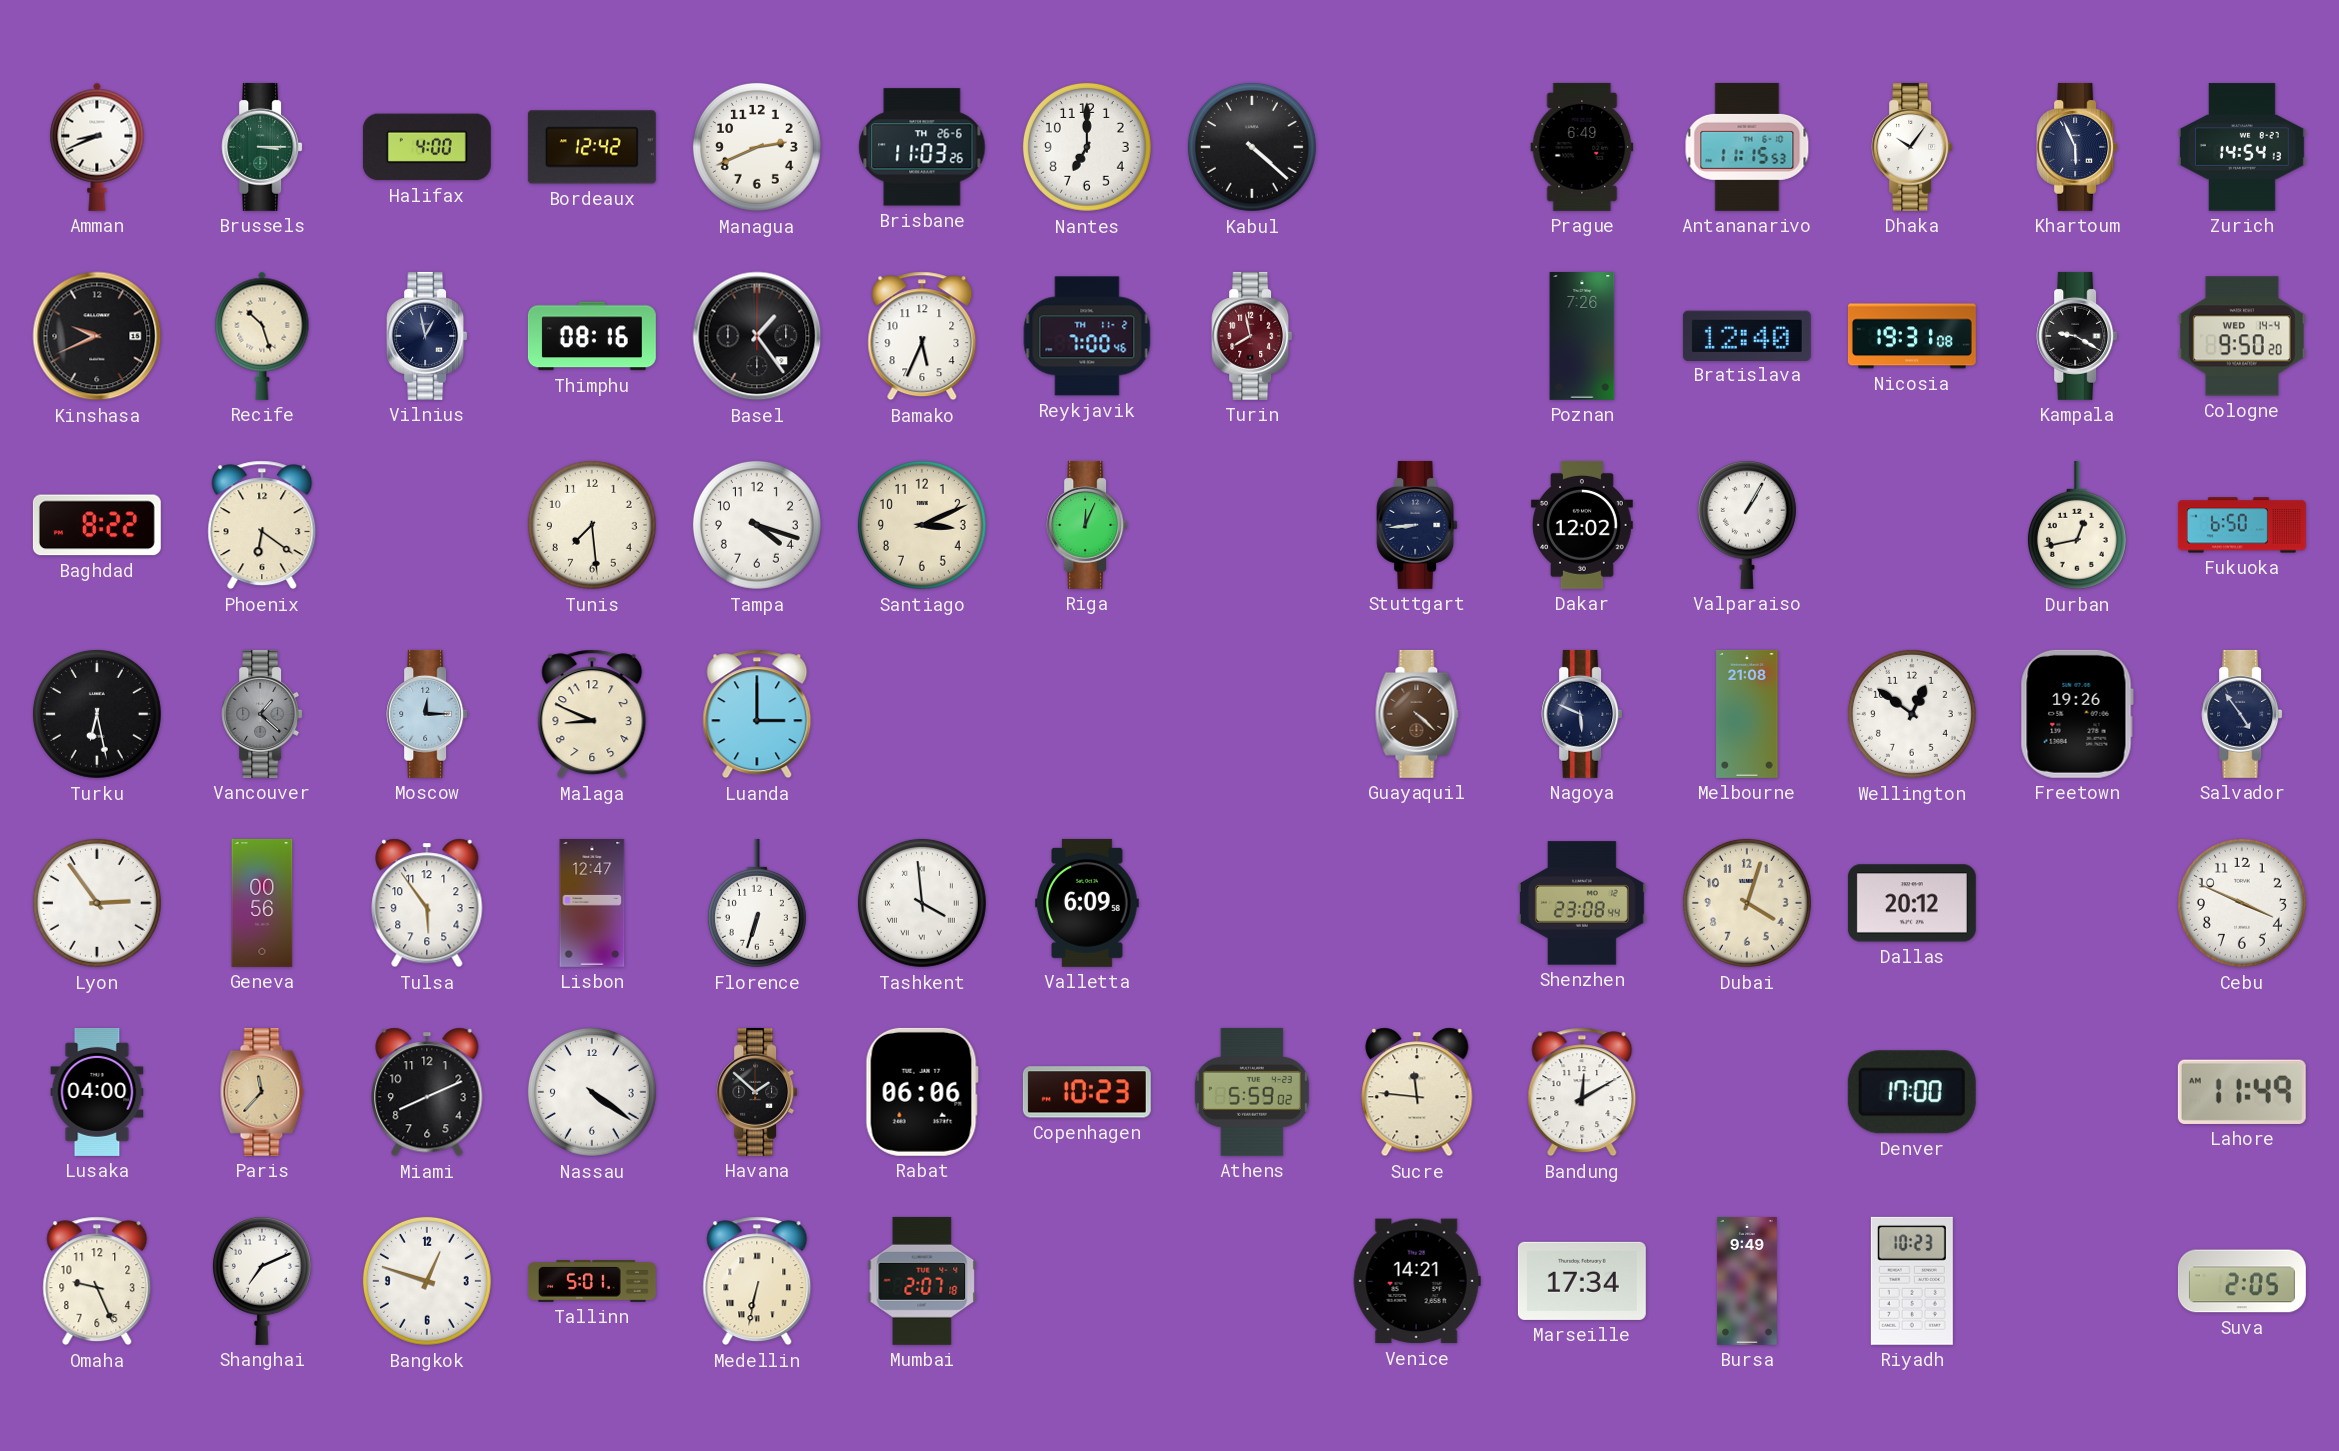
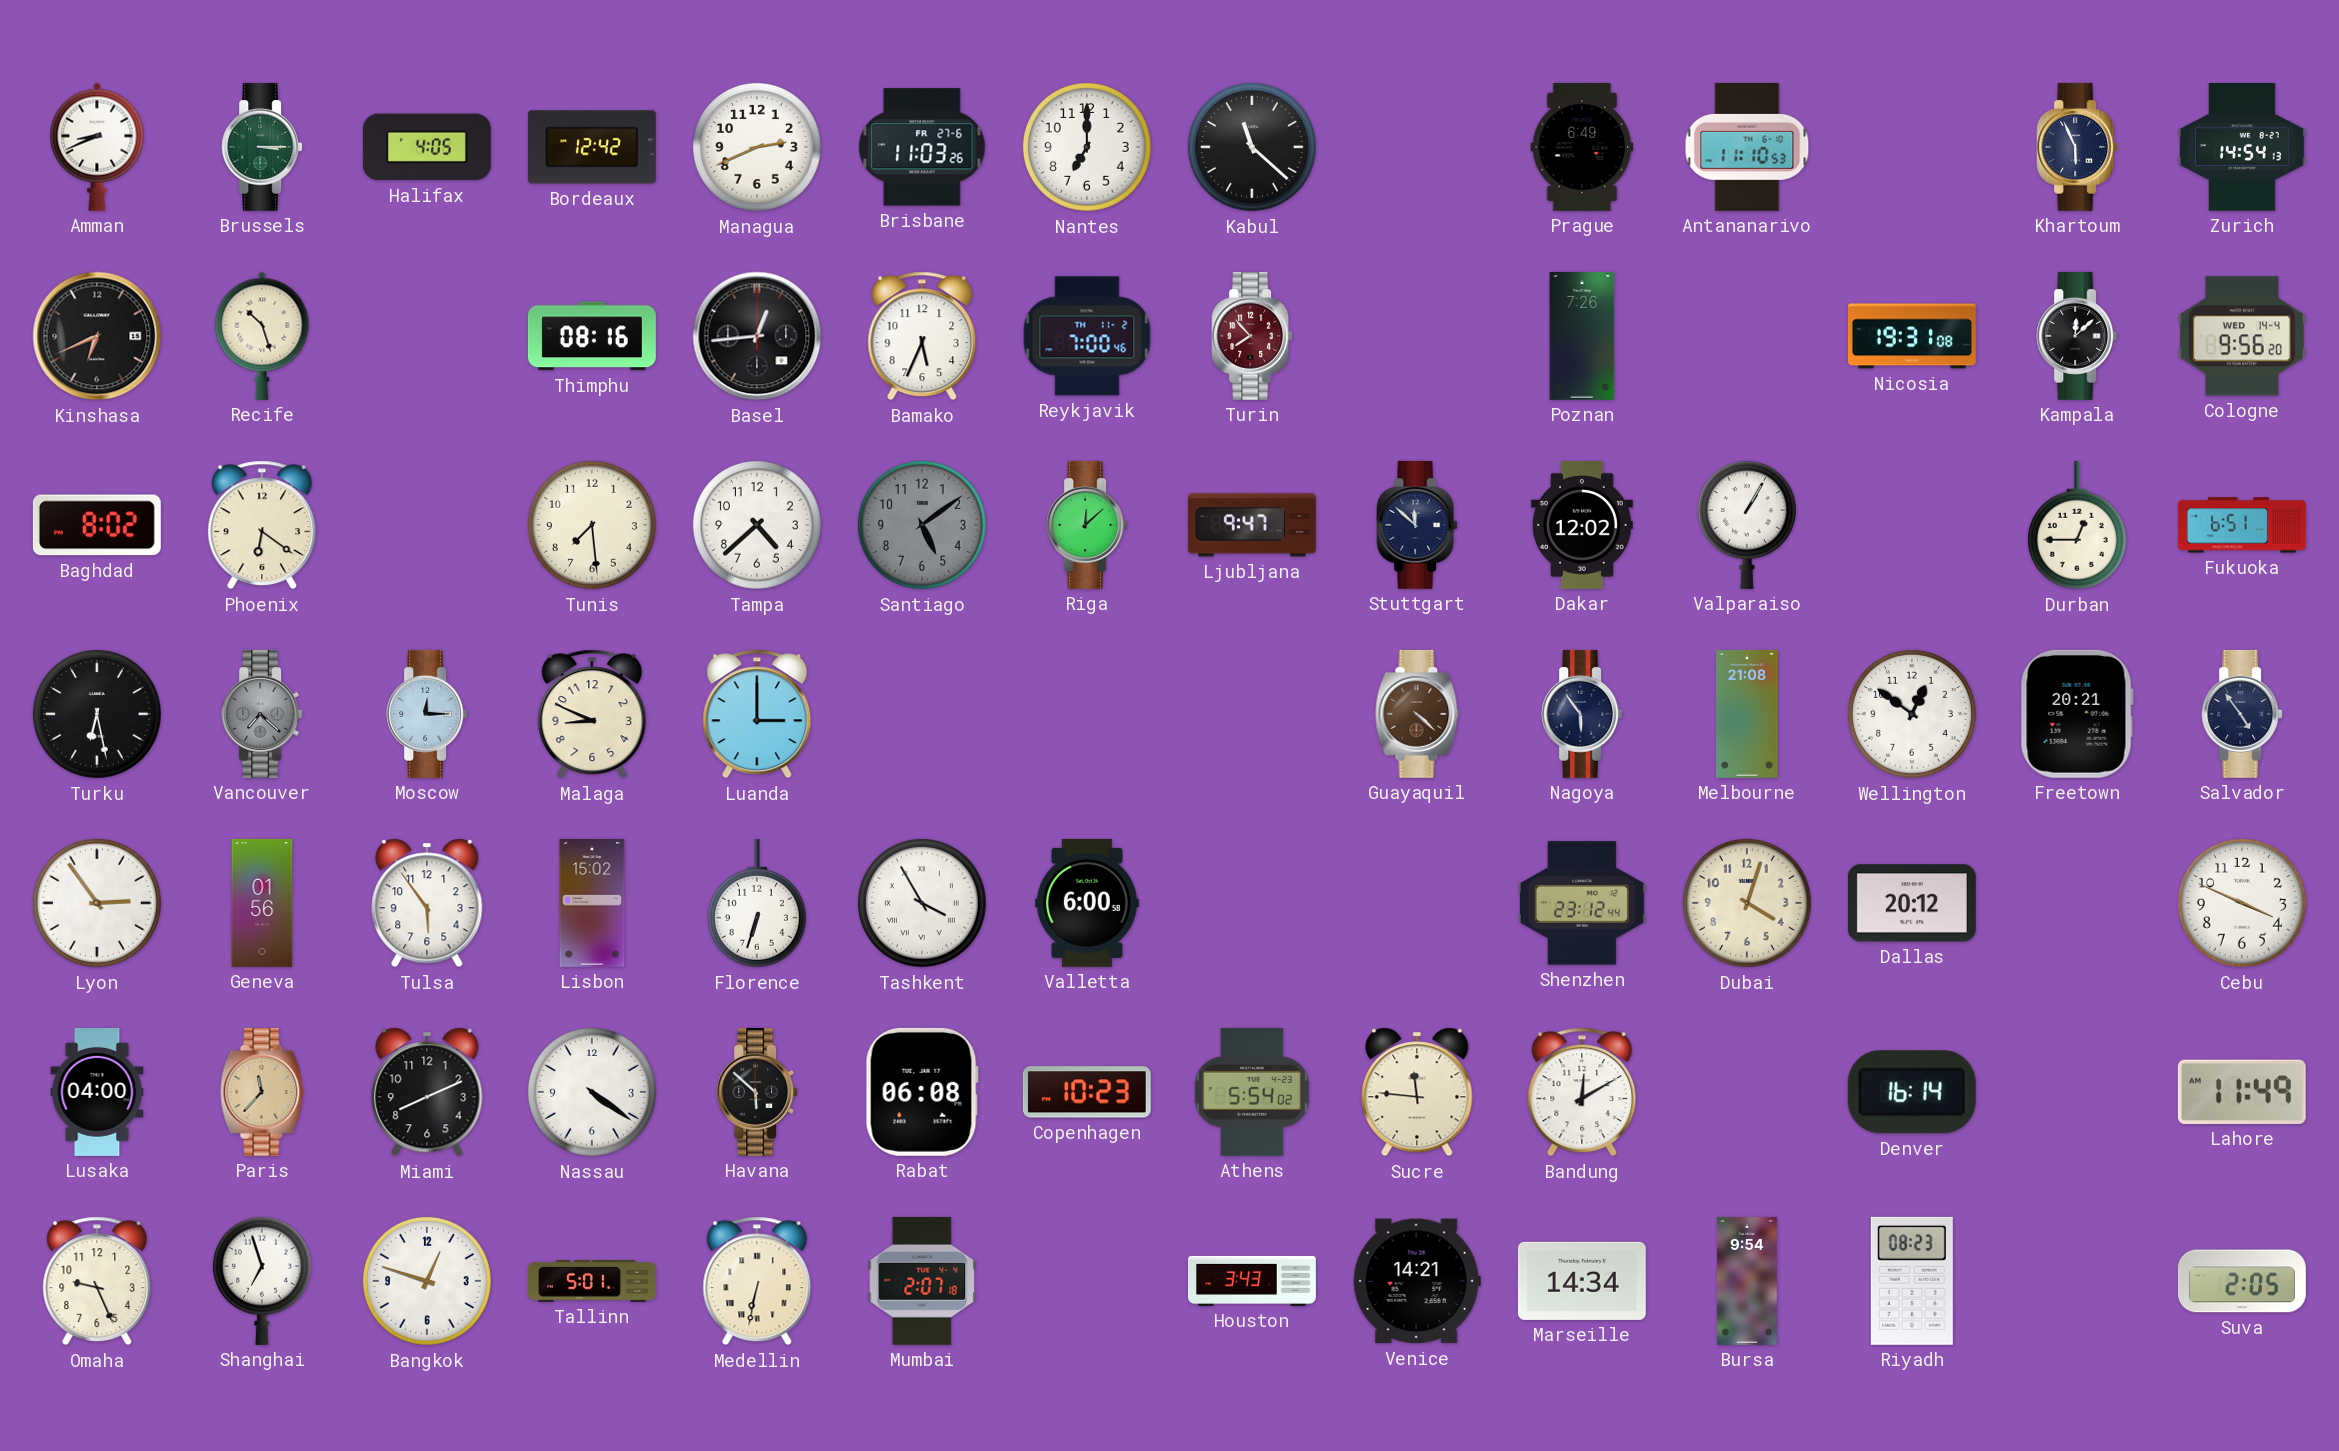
Halifax: 4:00 -> 4:05
Brisbane date: TH 26-6 -> FR 27-6
Kabul: 4:22 -> 11:22
Antananarivo: 11:15 -> 11:10
Dhaka: 10:06 -> none
Kinshasa: 9:41 -> 6:41
Vilnius: 12:58 -> none
Basel: 1:24 -> 12:44
Turin: 7:58 -> 7:53
Bratislava: 12:40 -> none
Kampala: 9:20 -> 12:08
Cologne: 9:50 -> 9:56
Baghdad: 8:22 -> 8:02
Tampa: 4:18 -> 4:38
Santiago: 3:11 -> 5:09
Santiago dial: cream -> grey
Riga: 12:04 -> 12:08
Ljubljana: none -> 9:47
Stuttgart: 8:44 -> 11:52
Durban: 12:43 -> 12:45
Fukuoka: 6:50 -> 6:51
Vancouver: 1:22 -> 7:22
Nagoya: 5:49 -> 5:54
Freetown: 19:26 -> 20:21
Geneva: 00:56 -> 01:56
Lisbon: 12:47 -> 15:02
Tashkent: 3:59 -> 3:55
Valletta: 6:09 -> 6:00
Shenzhen: 23:08 -> 23:12
Havana: 1:52 -> 5:52
Rabat: 06:06 -> 06:08
Athens: 5:59 -> 5:54
Denver: 17:00 -> 16:14
Shanghai: 7:11 -> 6:57
Houston: none -> 3:43
Marseille: 17:34 -> 14:34
Bursa: 9:49 -> 9:54
Riyadh: 10:23 -> 08:23
